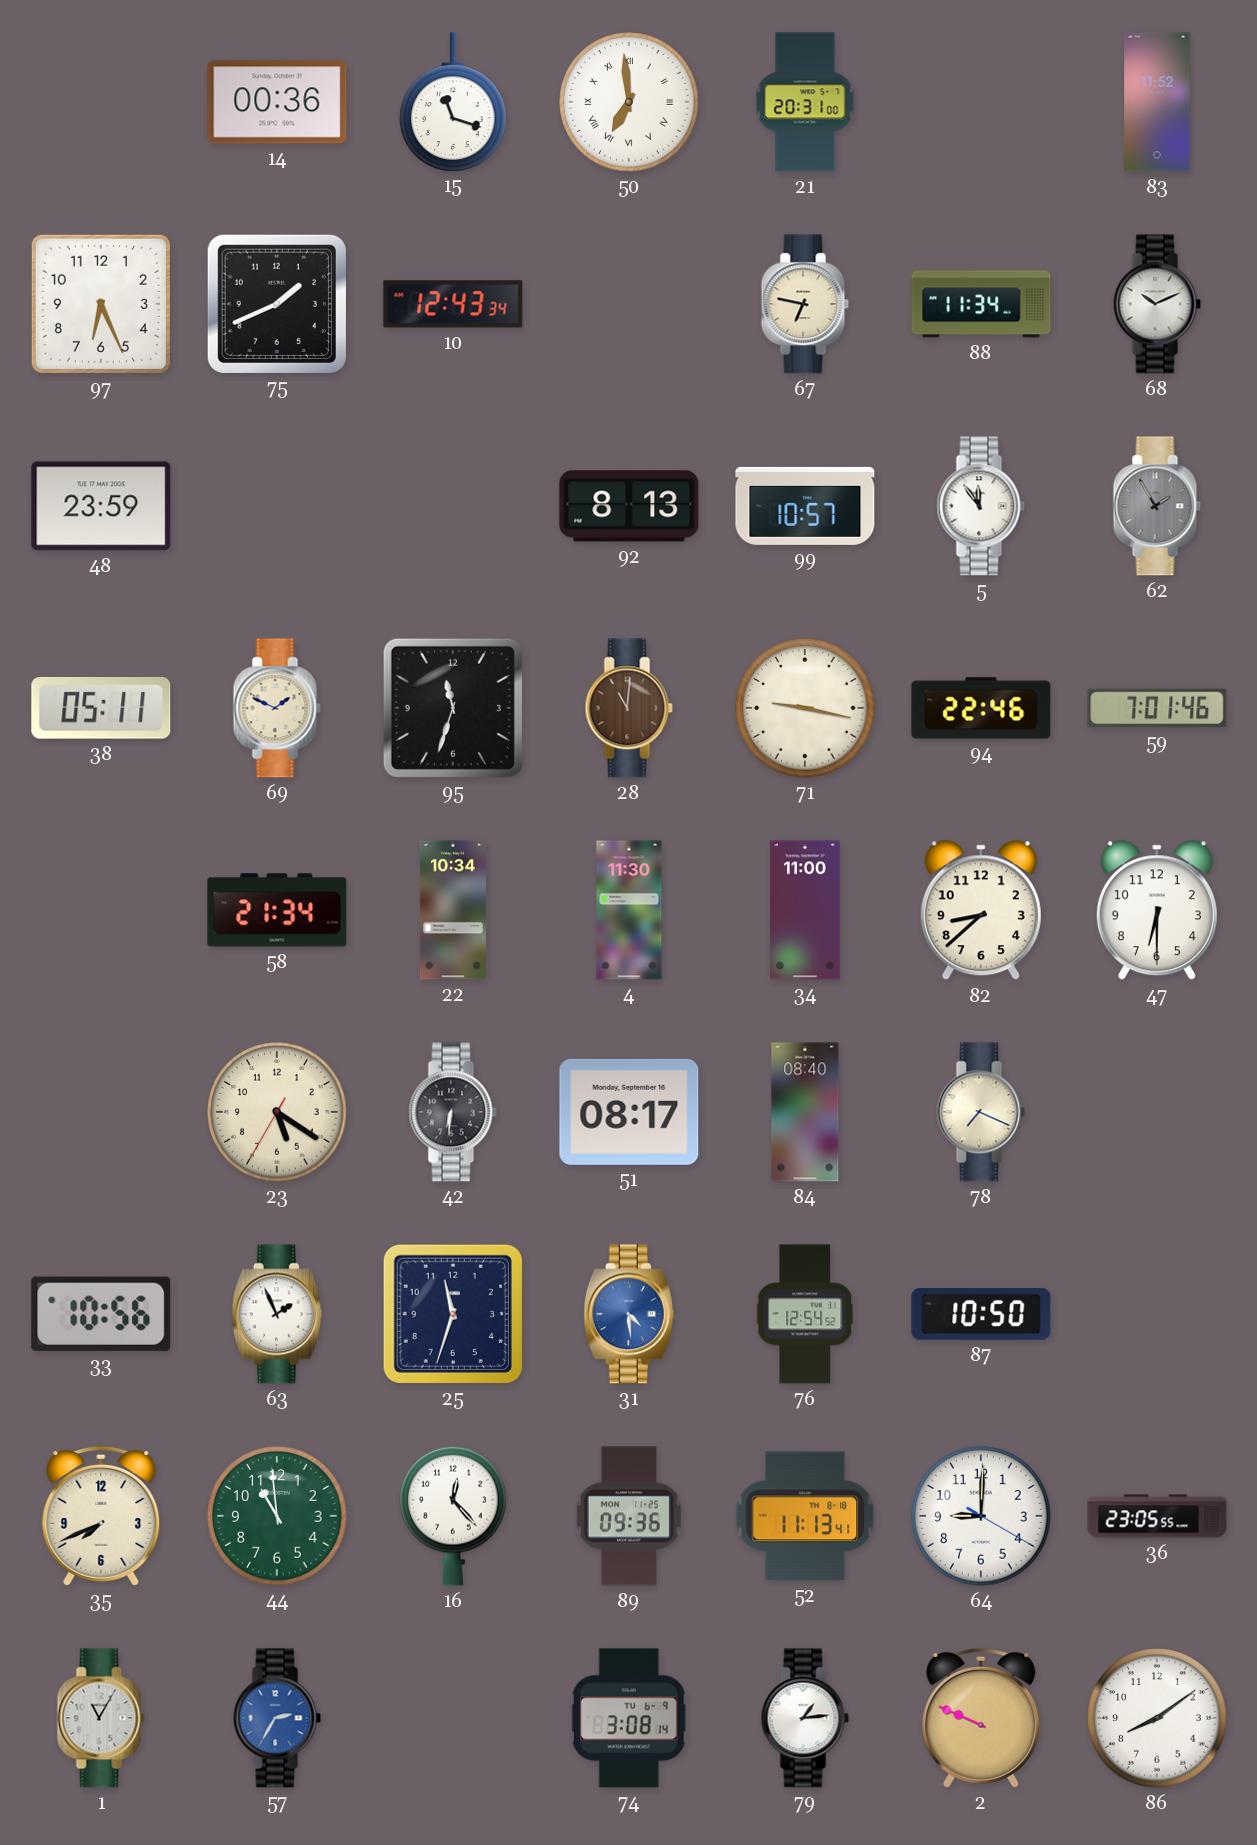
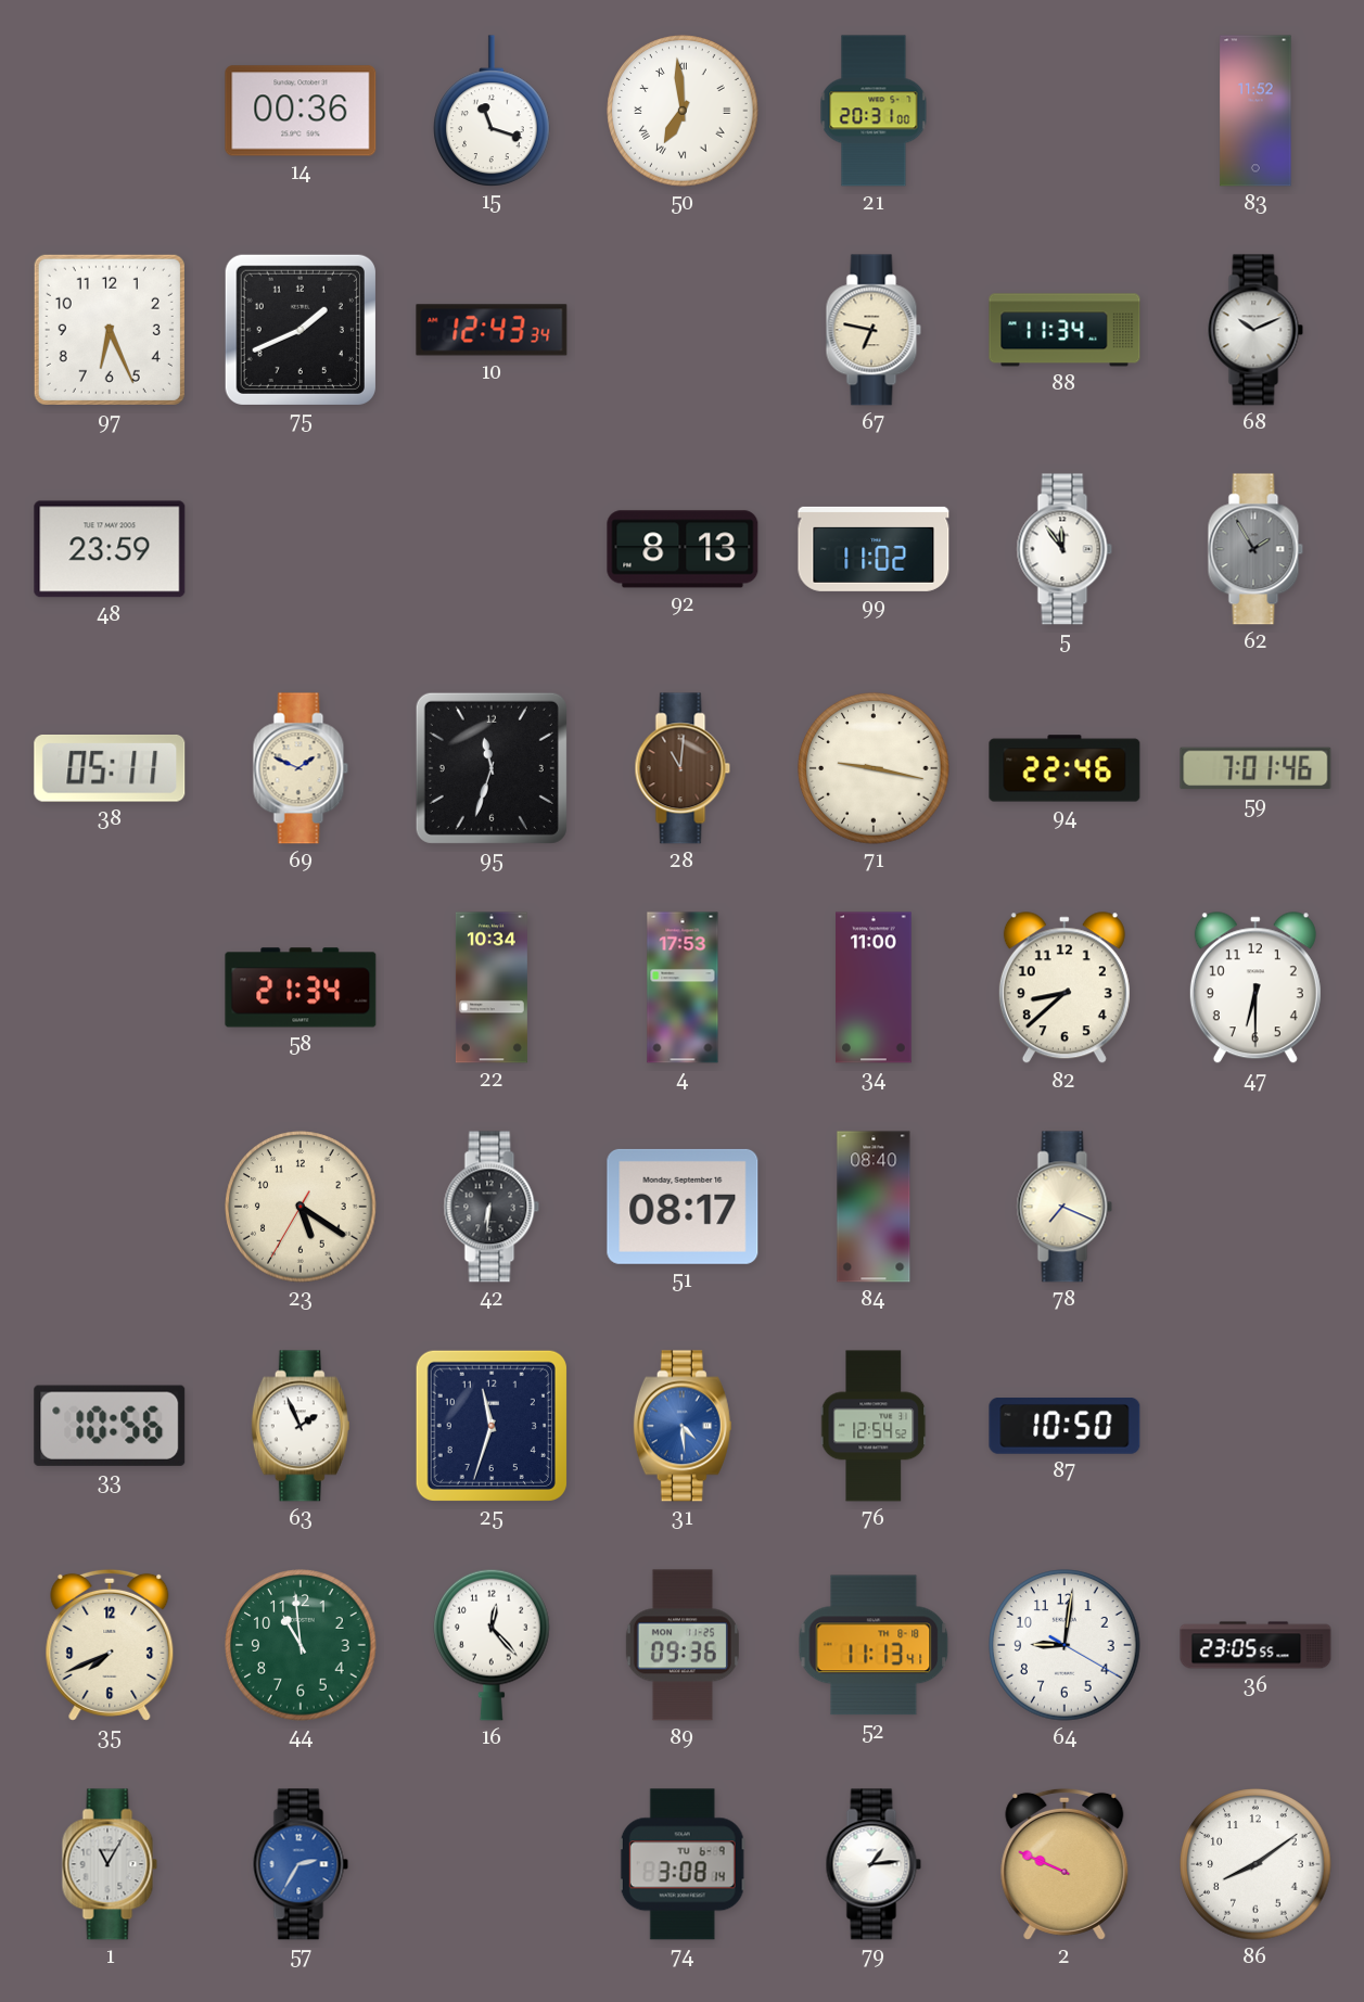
99: 10:57 -> 11:02
4: 11:30 -> 17:53
64: 9:00 -> 9:01
